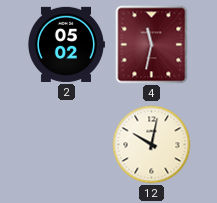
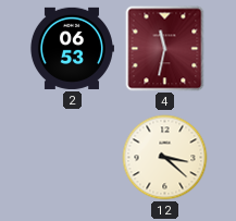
2: 05:02 -> 06:53
12: 10:02 -> 3:22
